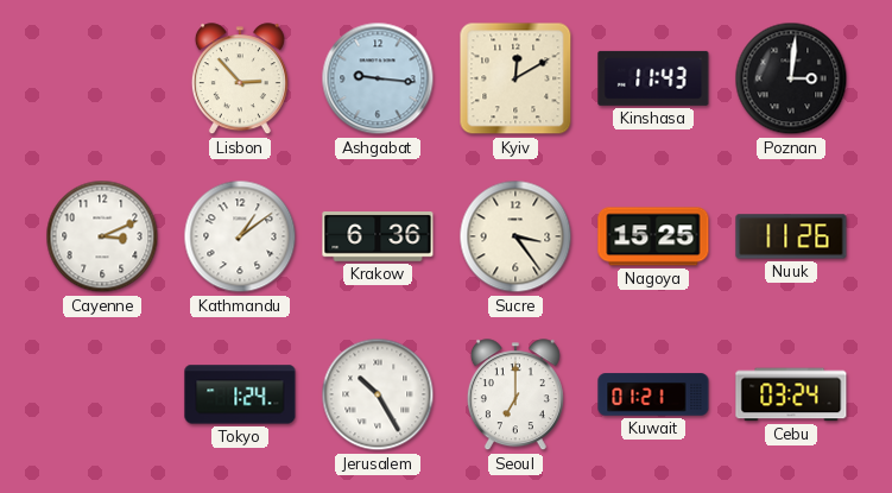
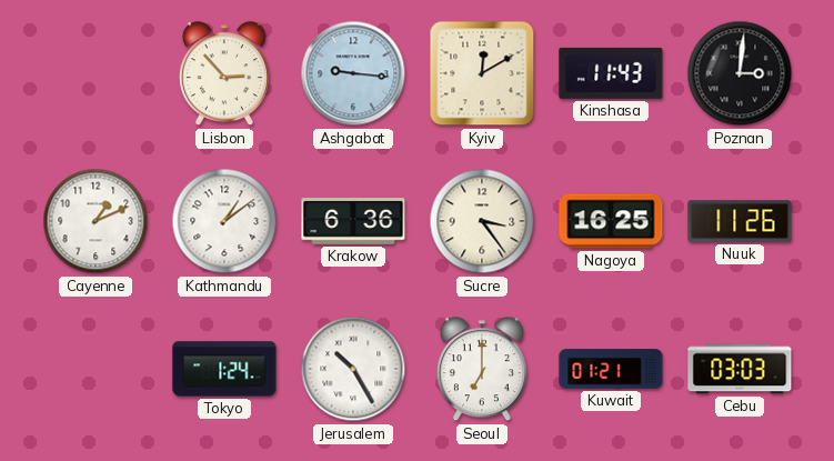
Cayenne: 3:11 -> 1:11
Nagoya: 15:25 -> 16:25
Cebu: 03:24 -> 03:03
